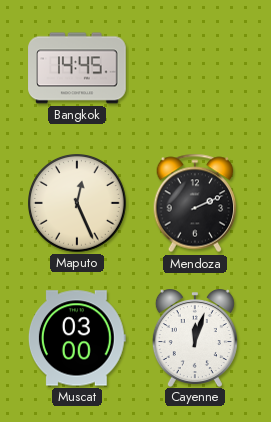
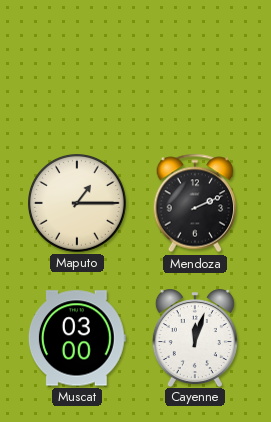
Bangkok: 14:45 -> none
Maputo: 12:26 -> 1:15
